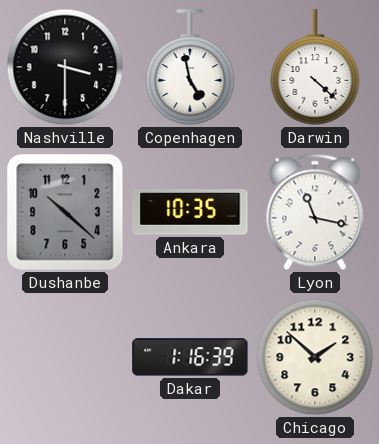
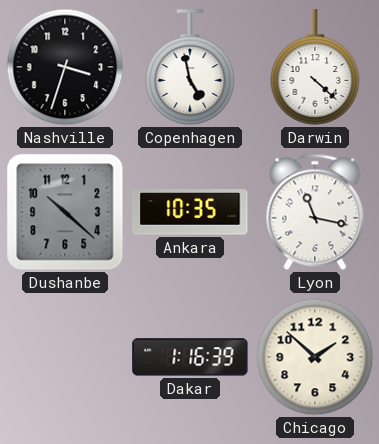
Nashville: 3:30 -> 3:33
